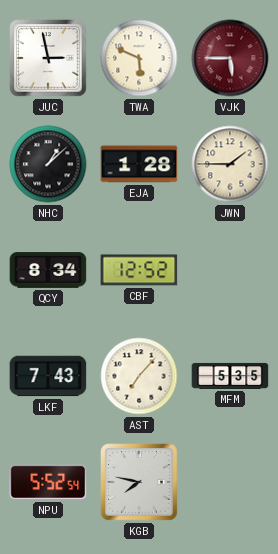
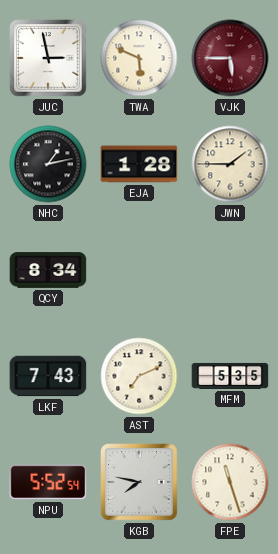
NHC: 1:08 -> 1:13
CBF: 12:52 -> none
AST: 7:07 -> 7:11
FPE: none -> 11:27
